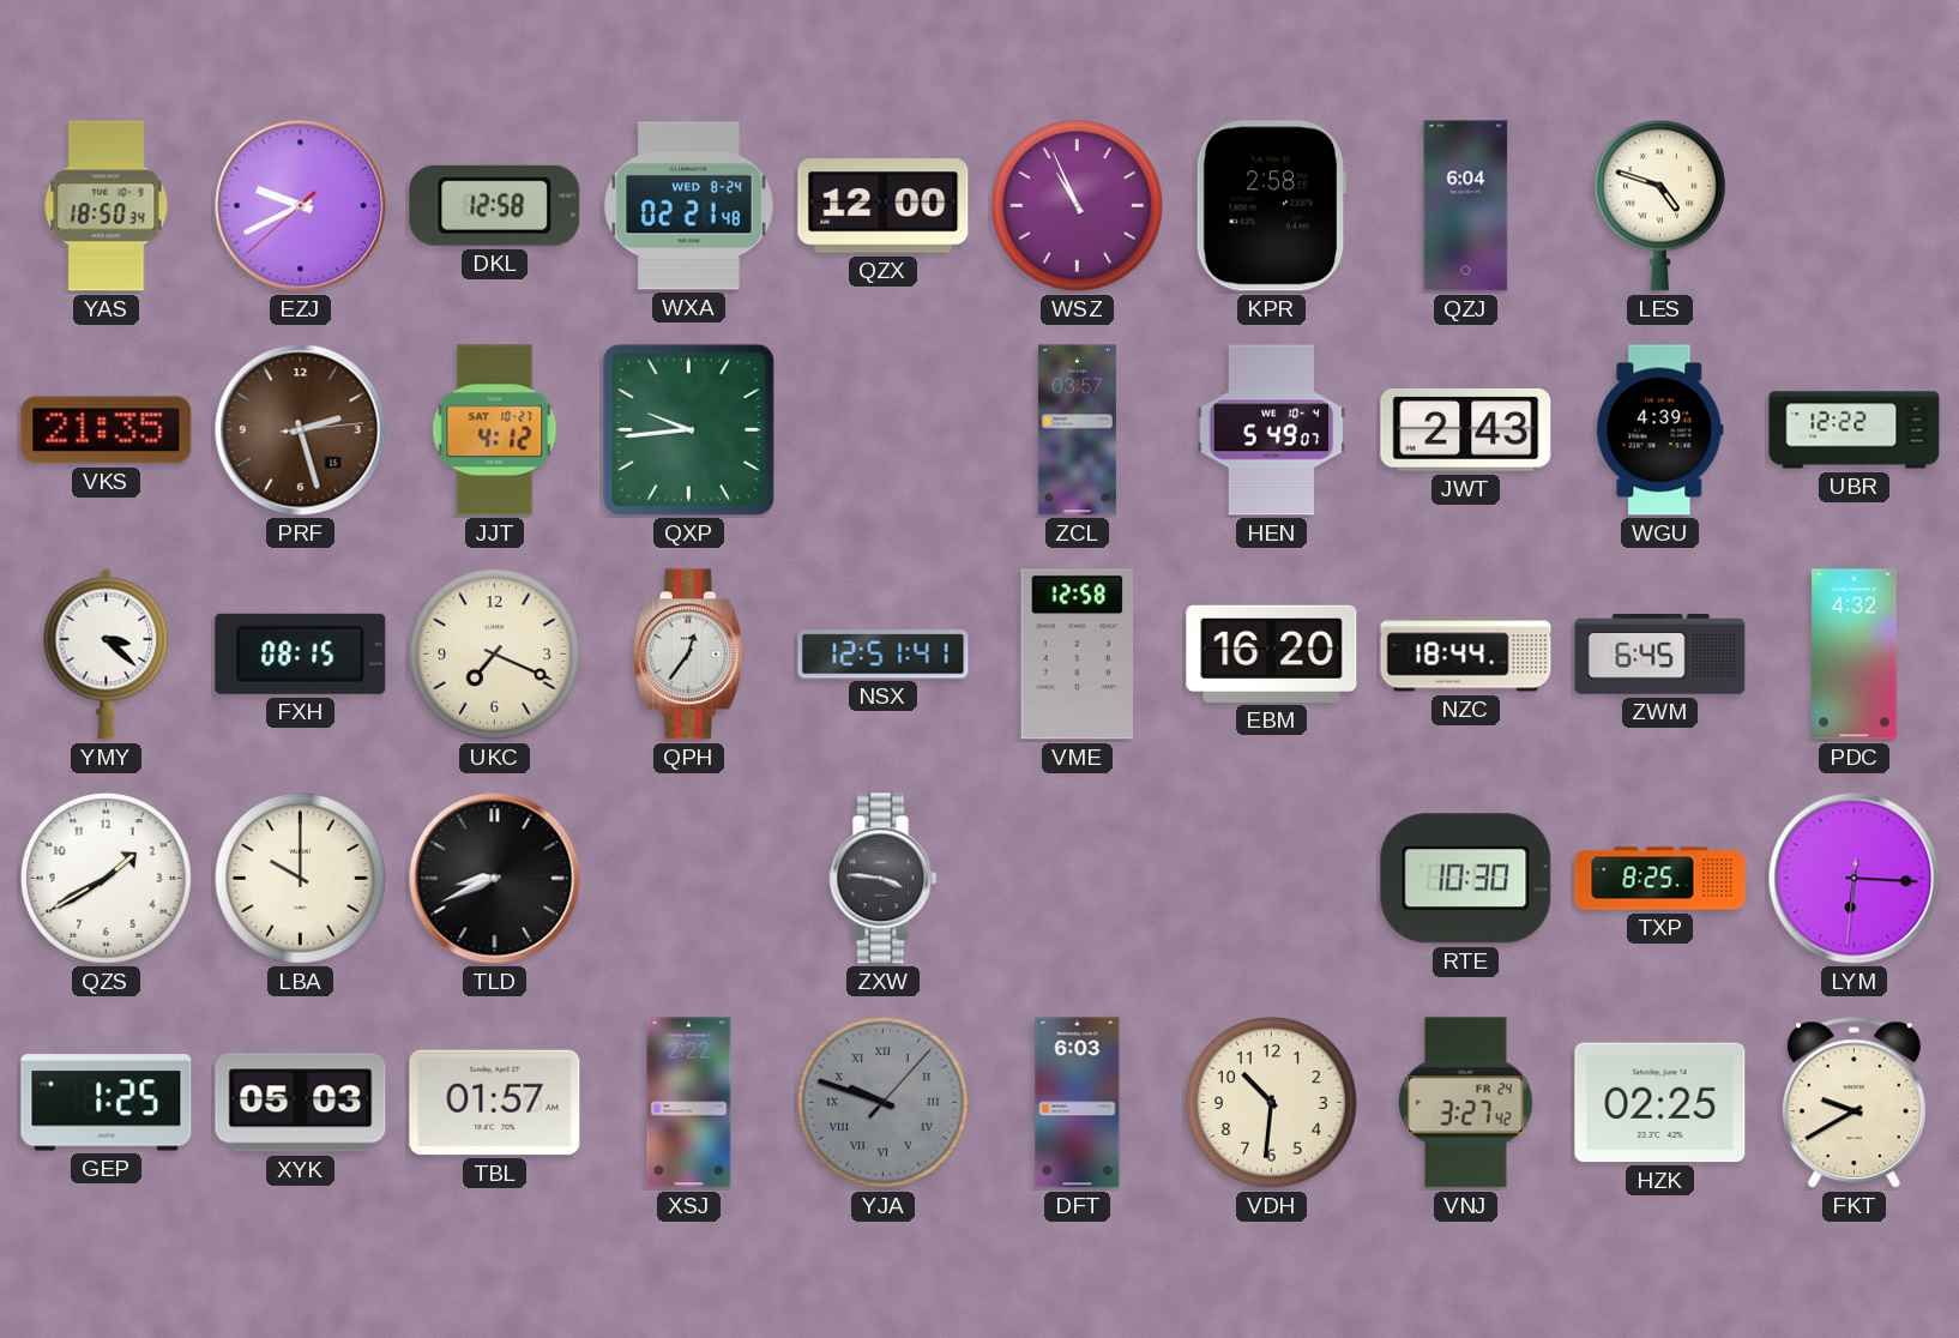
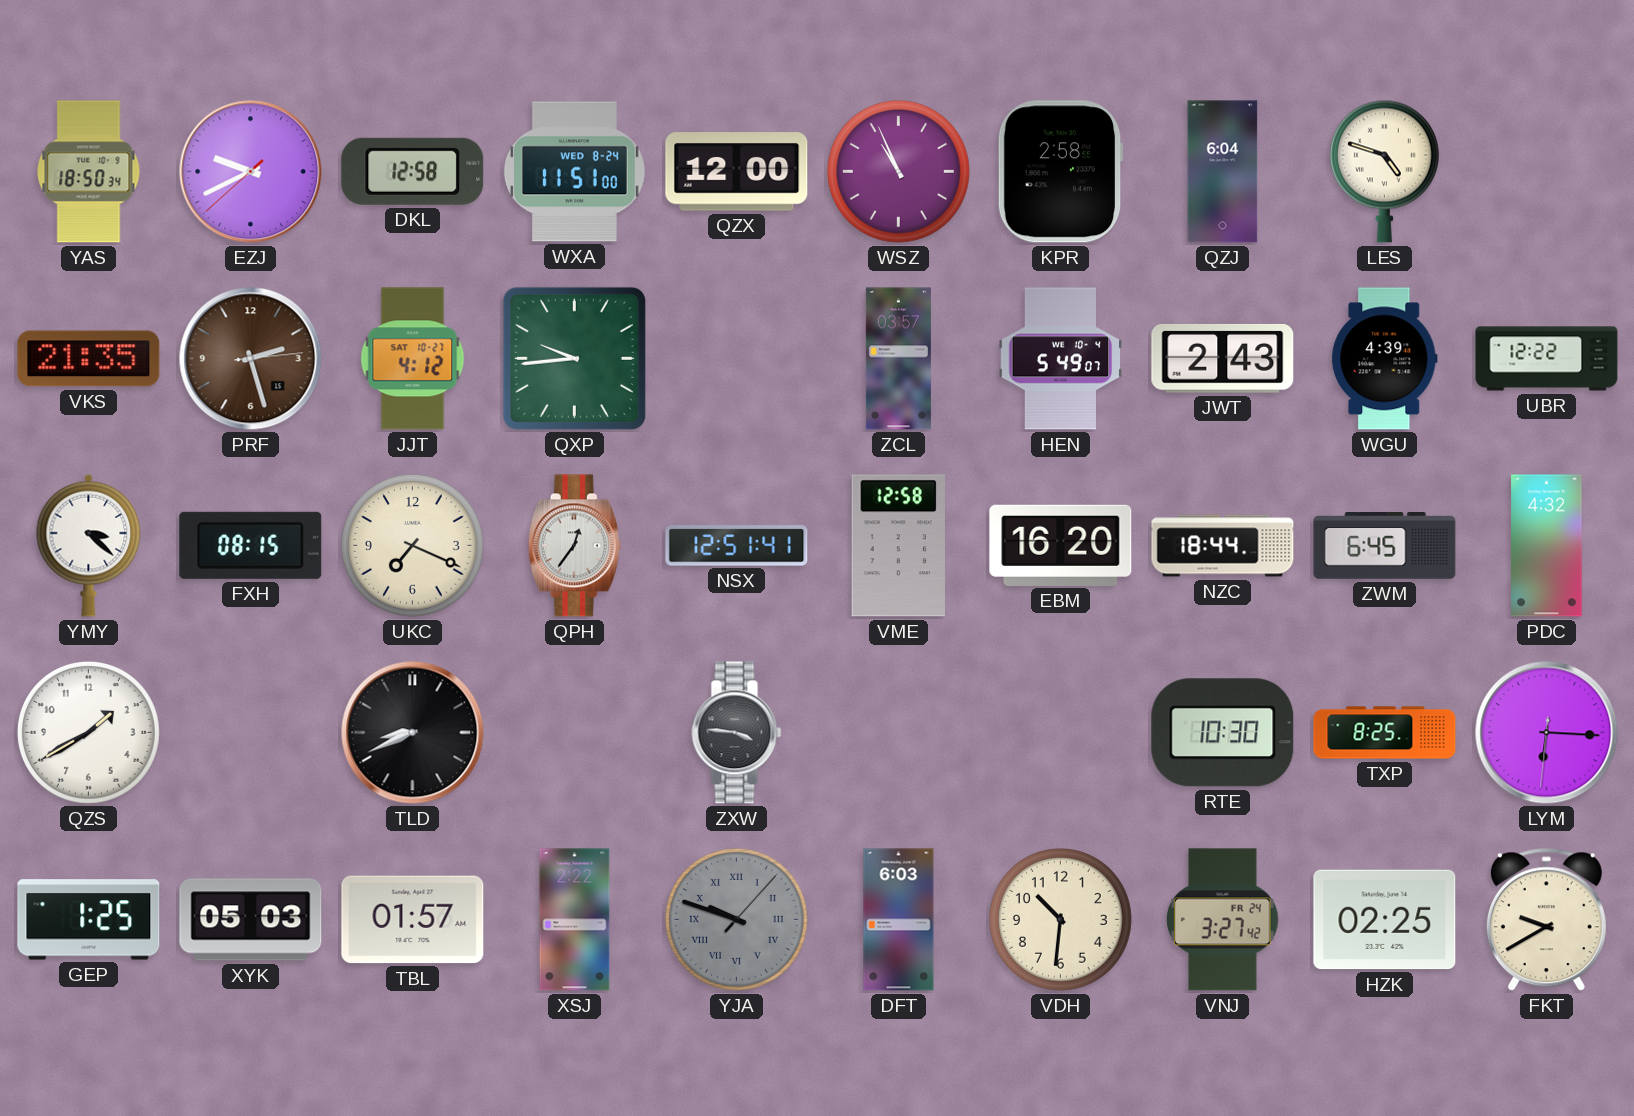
WXA: 02:21 -> 11:51
LBA: 10:00 -> none
